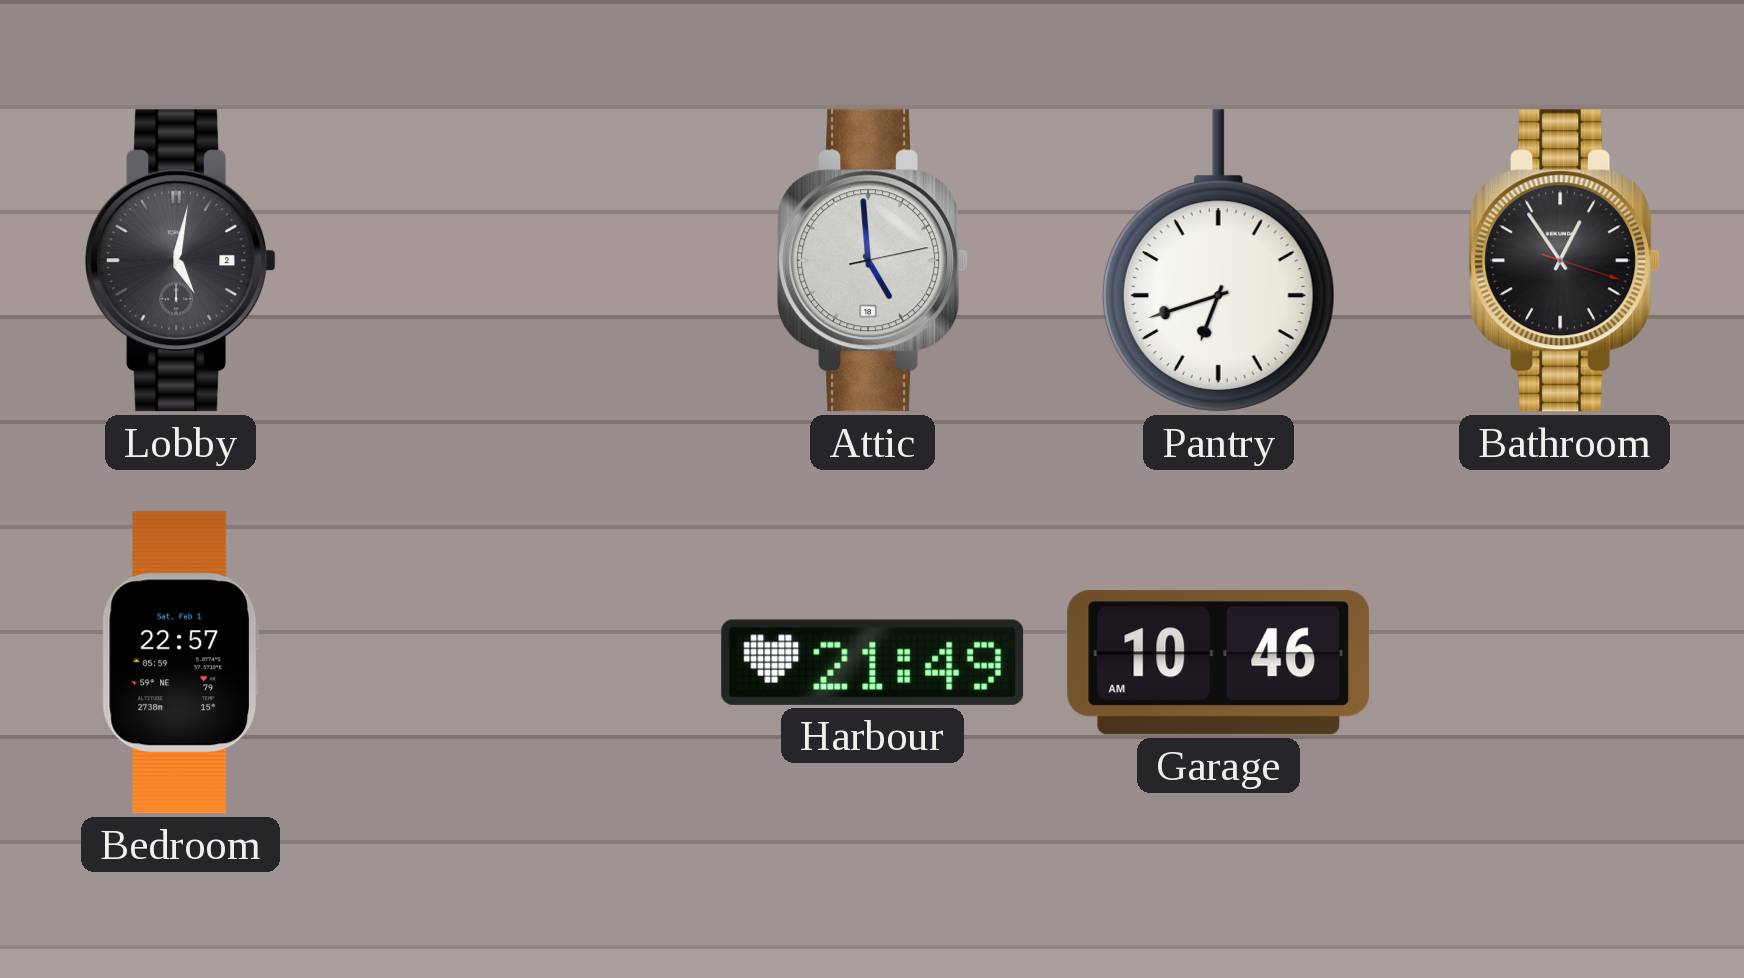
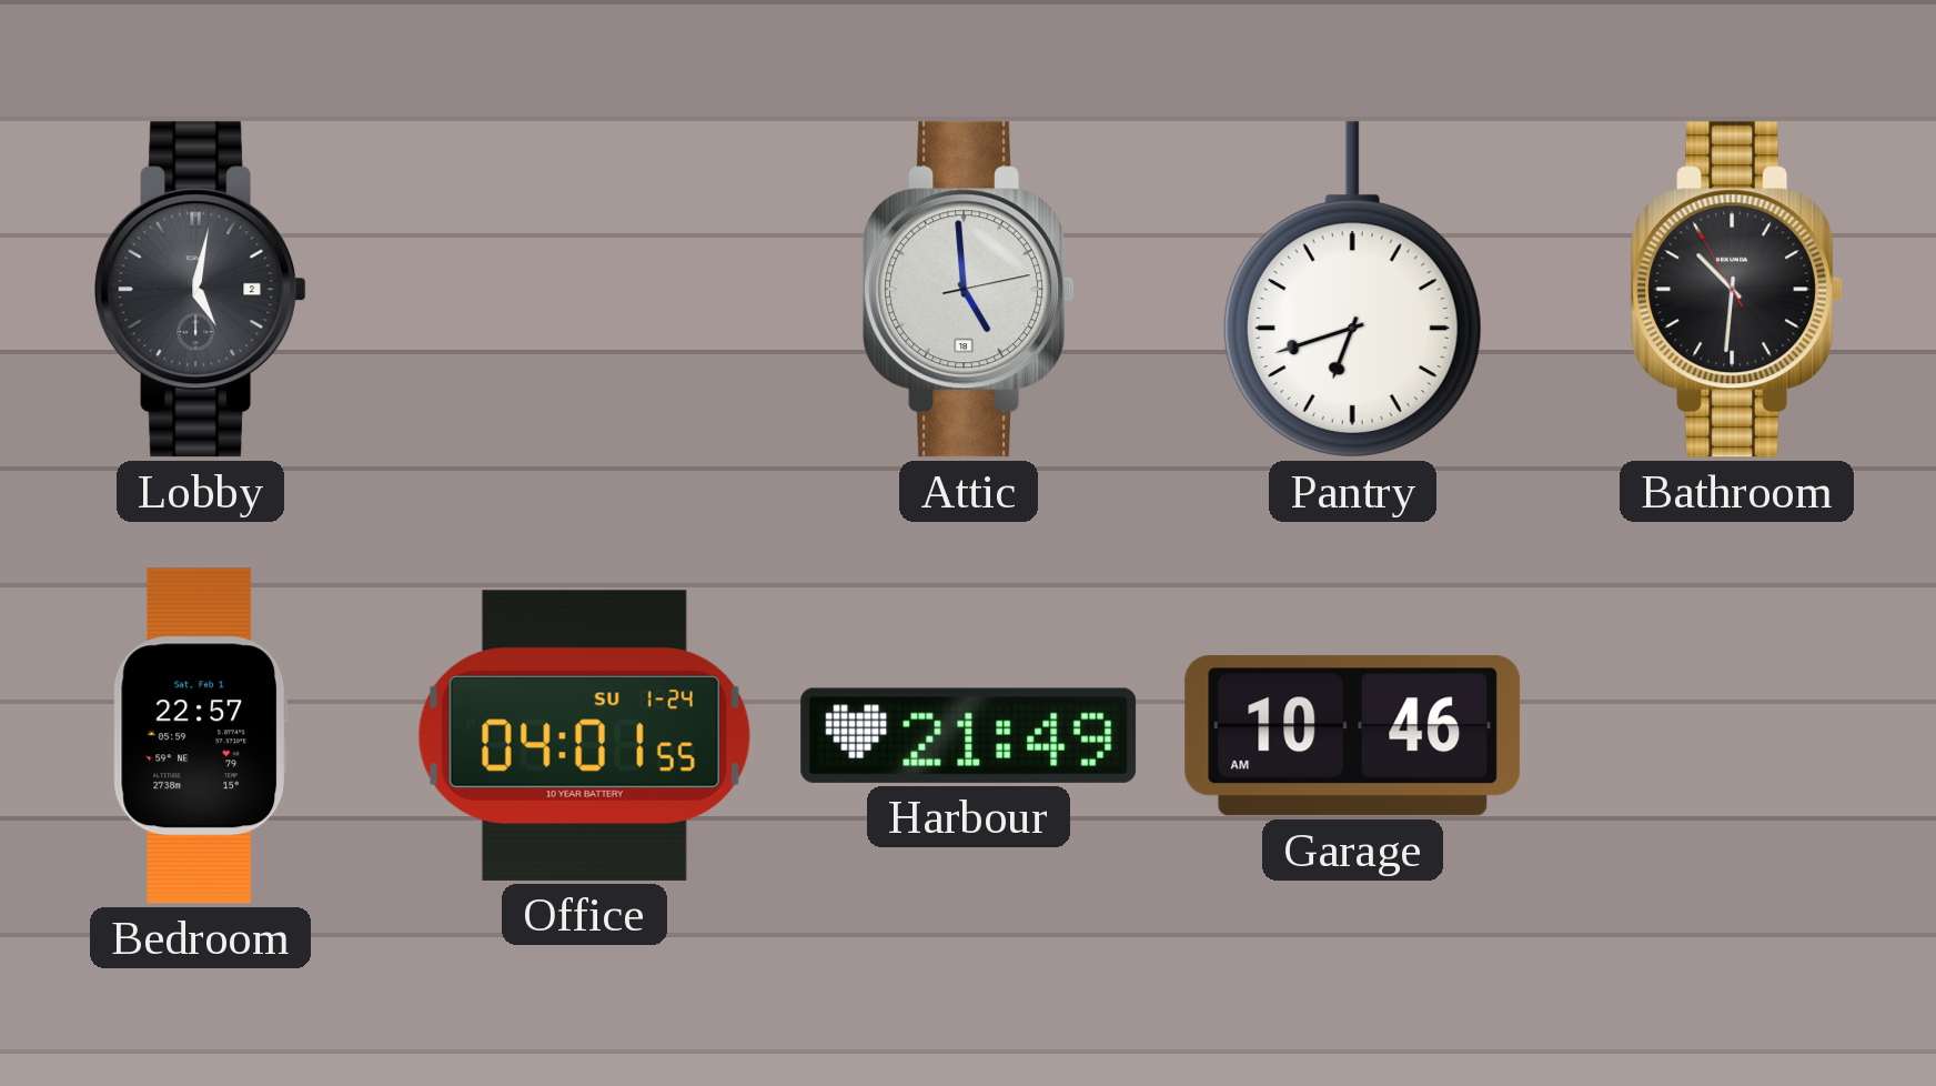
Bathroom: 12:54 -> 10:30
Office: none -> 04:01
